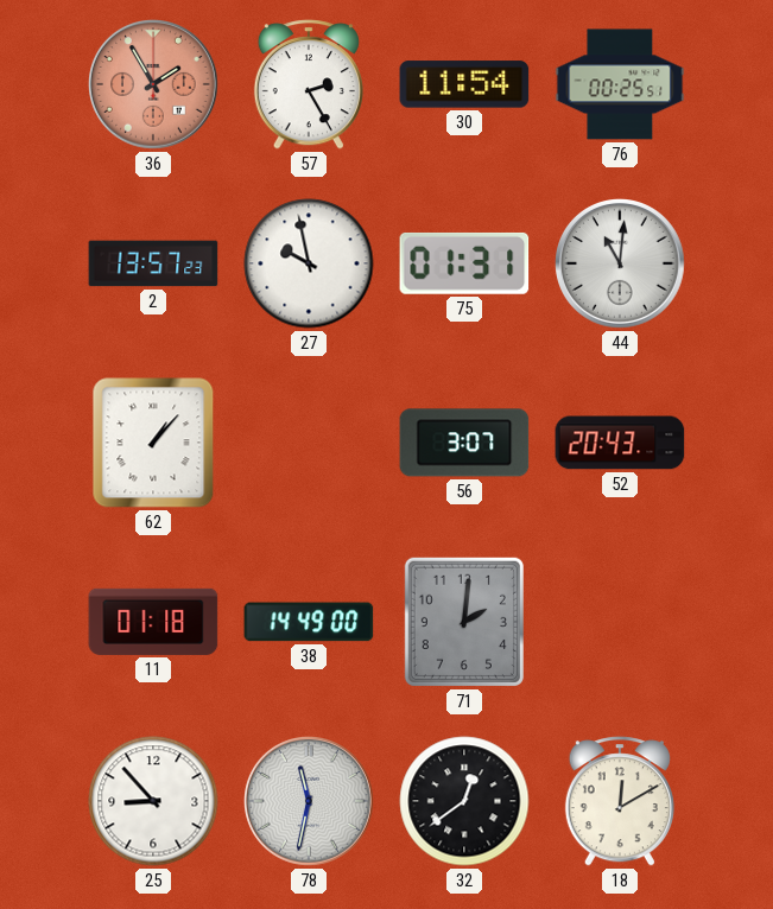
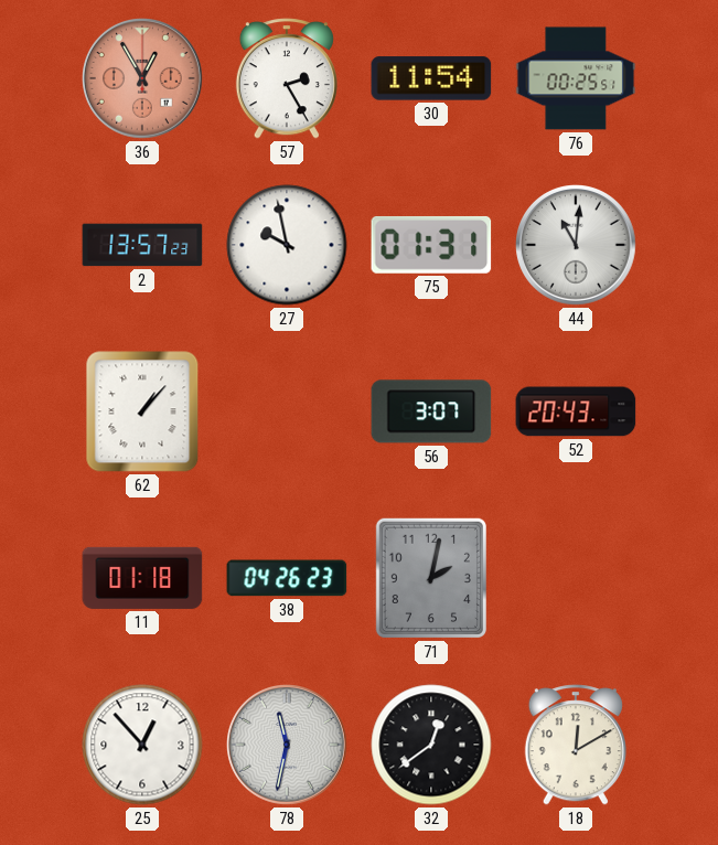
36: 1:55 -> 12:55
38: 14:49 -> 04:26
71: 2:01 -> 2:02
25: 8:53 -> 12:53
